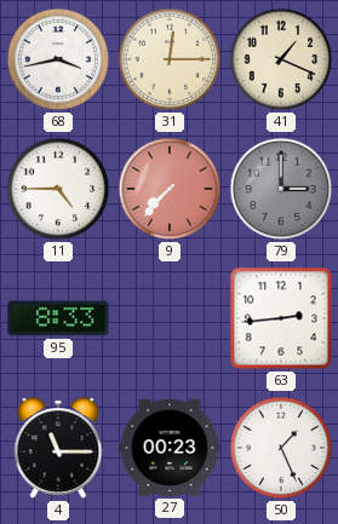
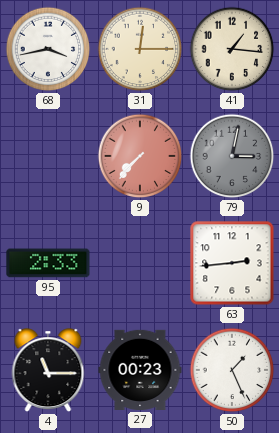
41: 1:19 -> 1:16
11: 4:45 -> none
79: 3:00 -> 3:02
95: 8:33 -> 2:33
